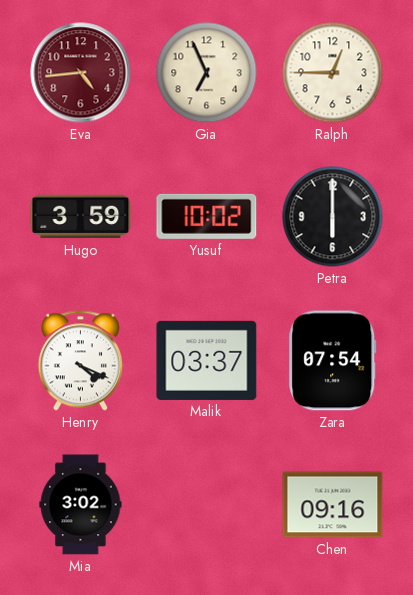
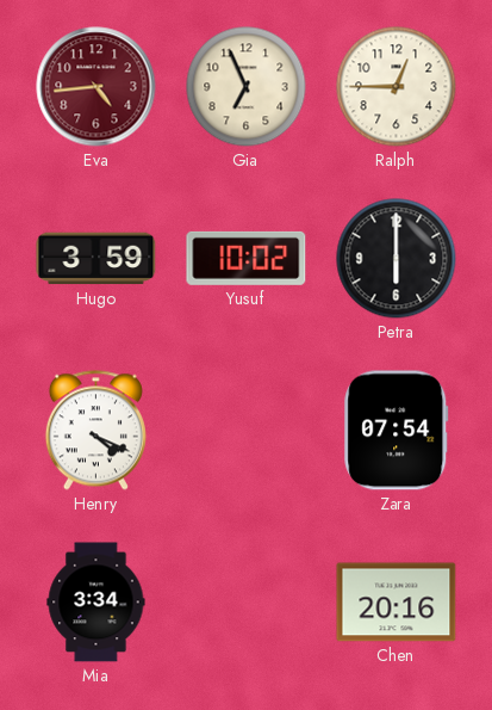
Malik: 03:37 -> none
Mia: 3:02 -> 3:34
Chen: 09:16 -> 20:16
